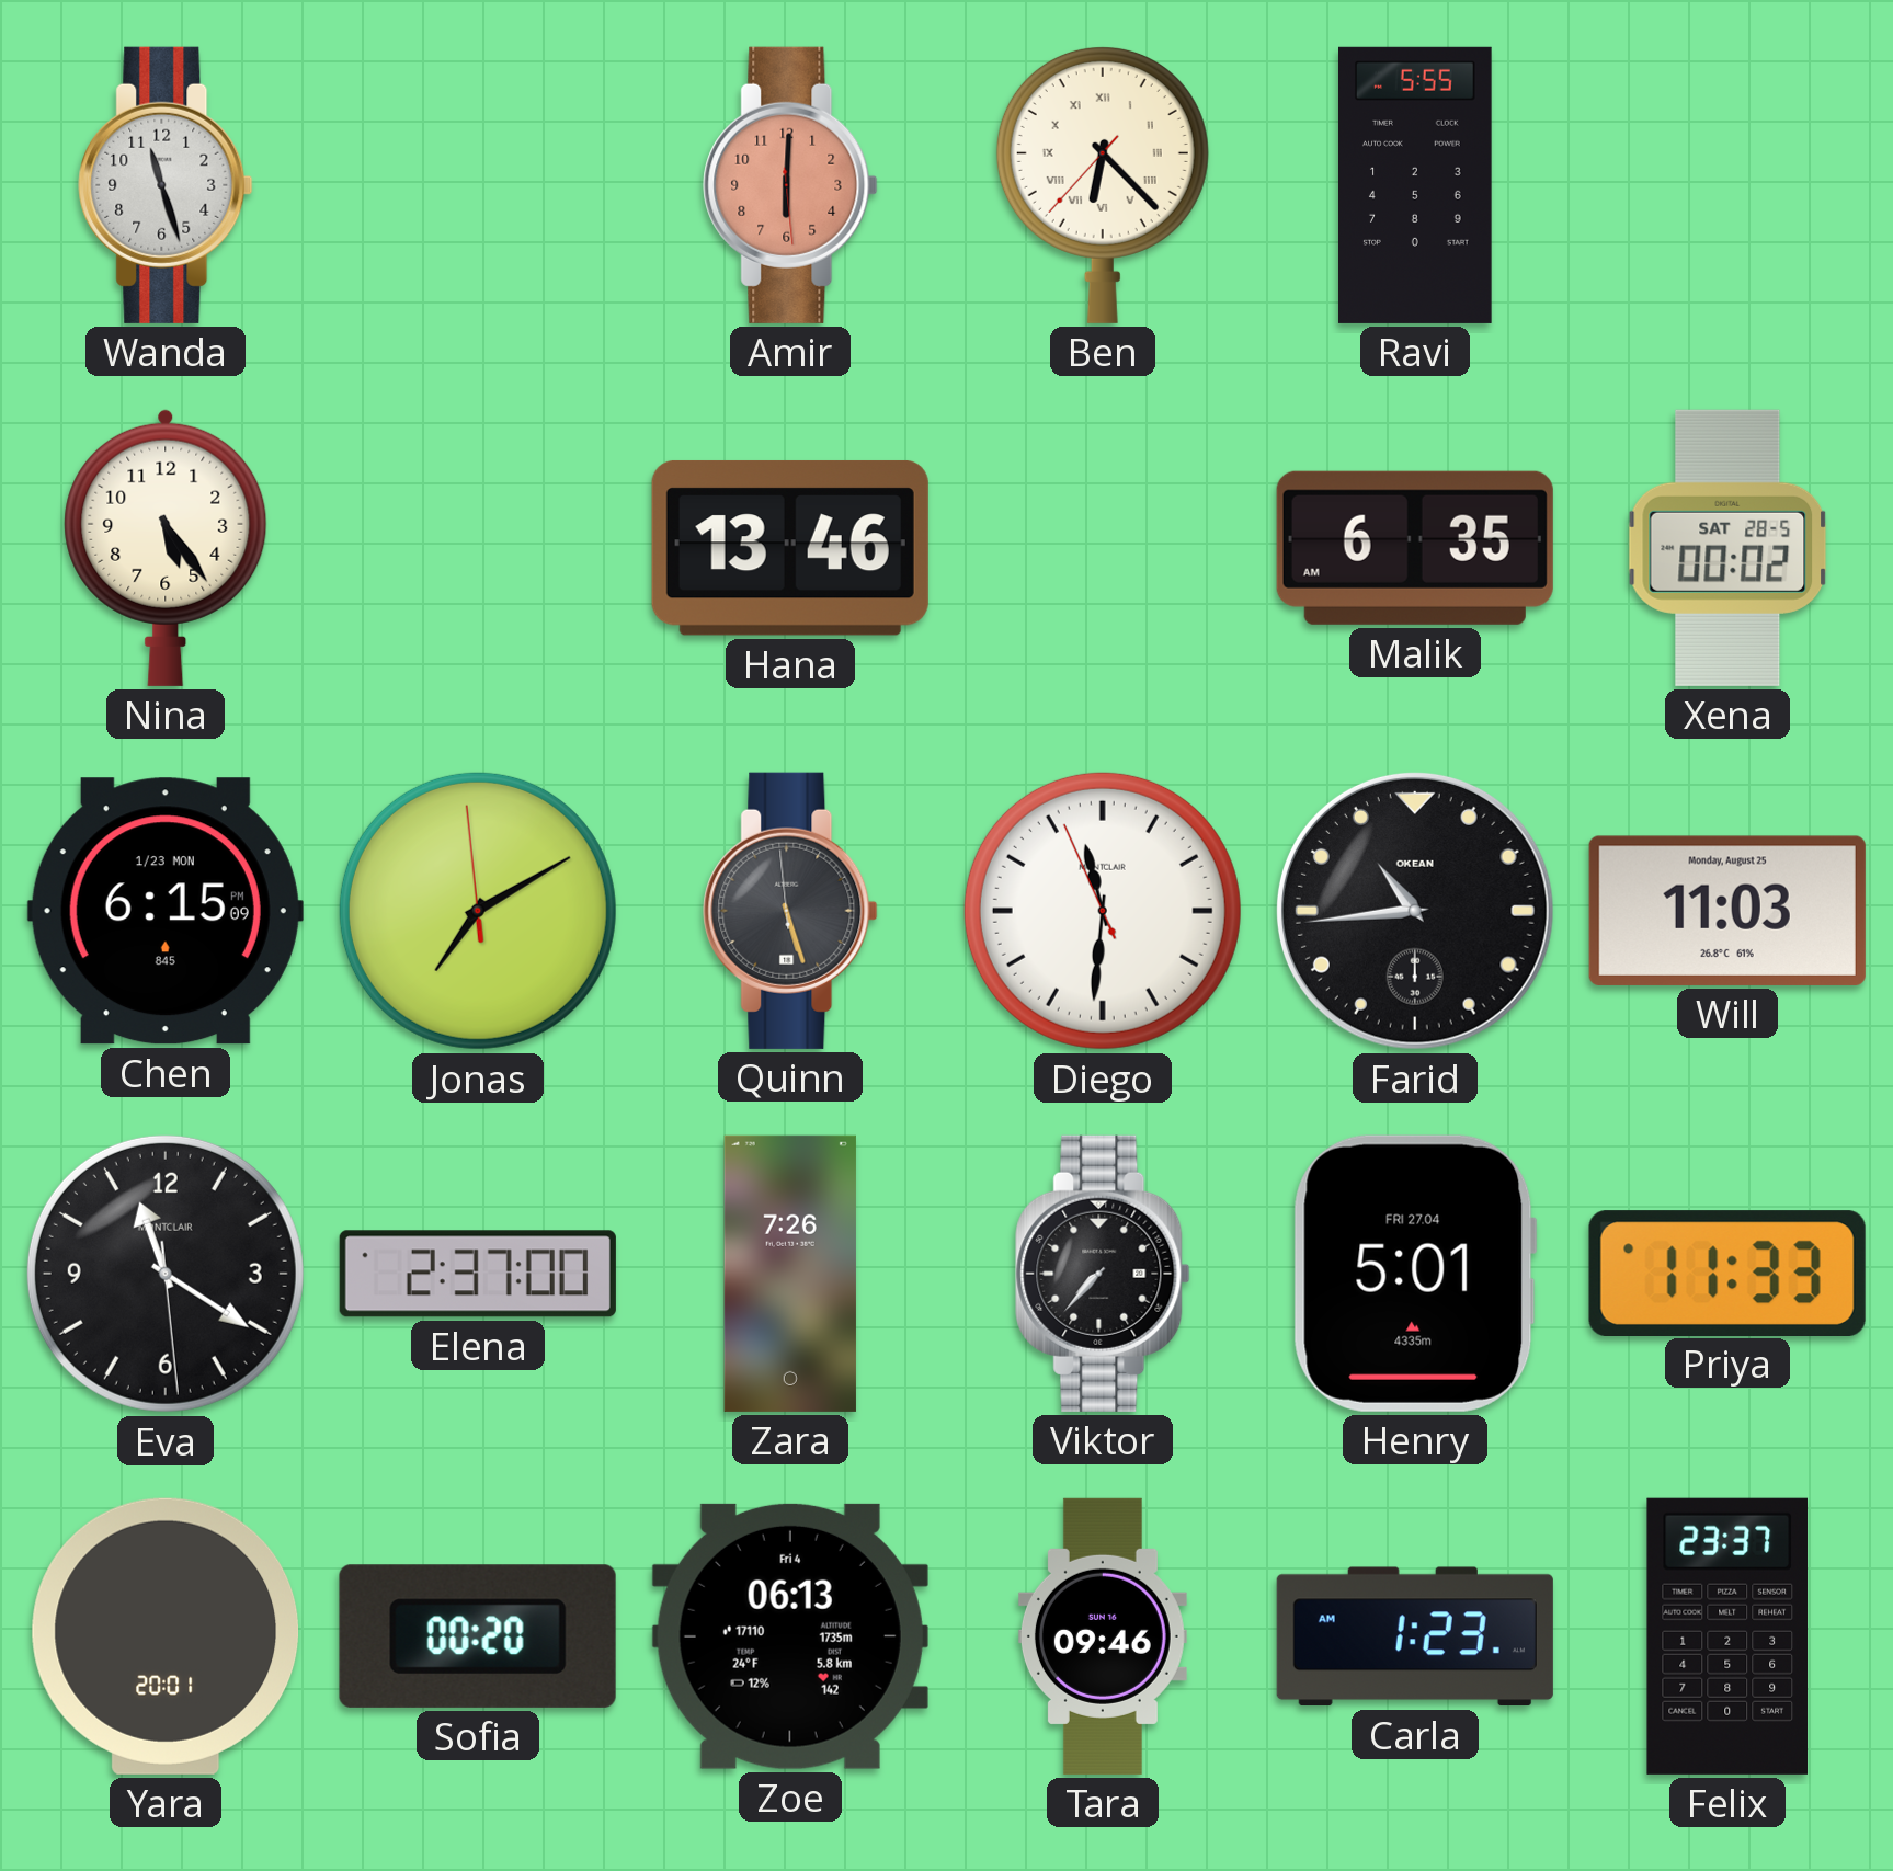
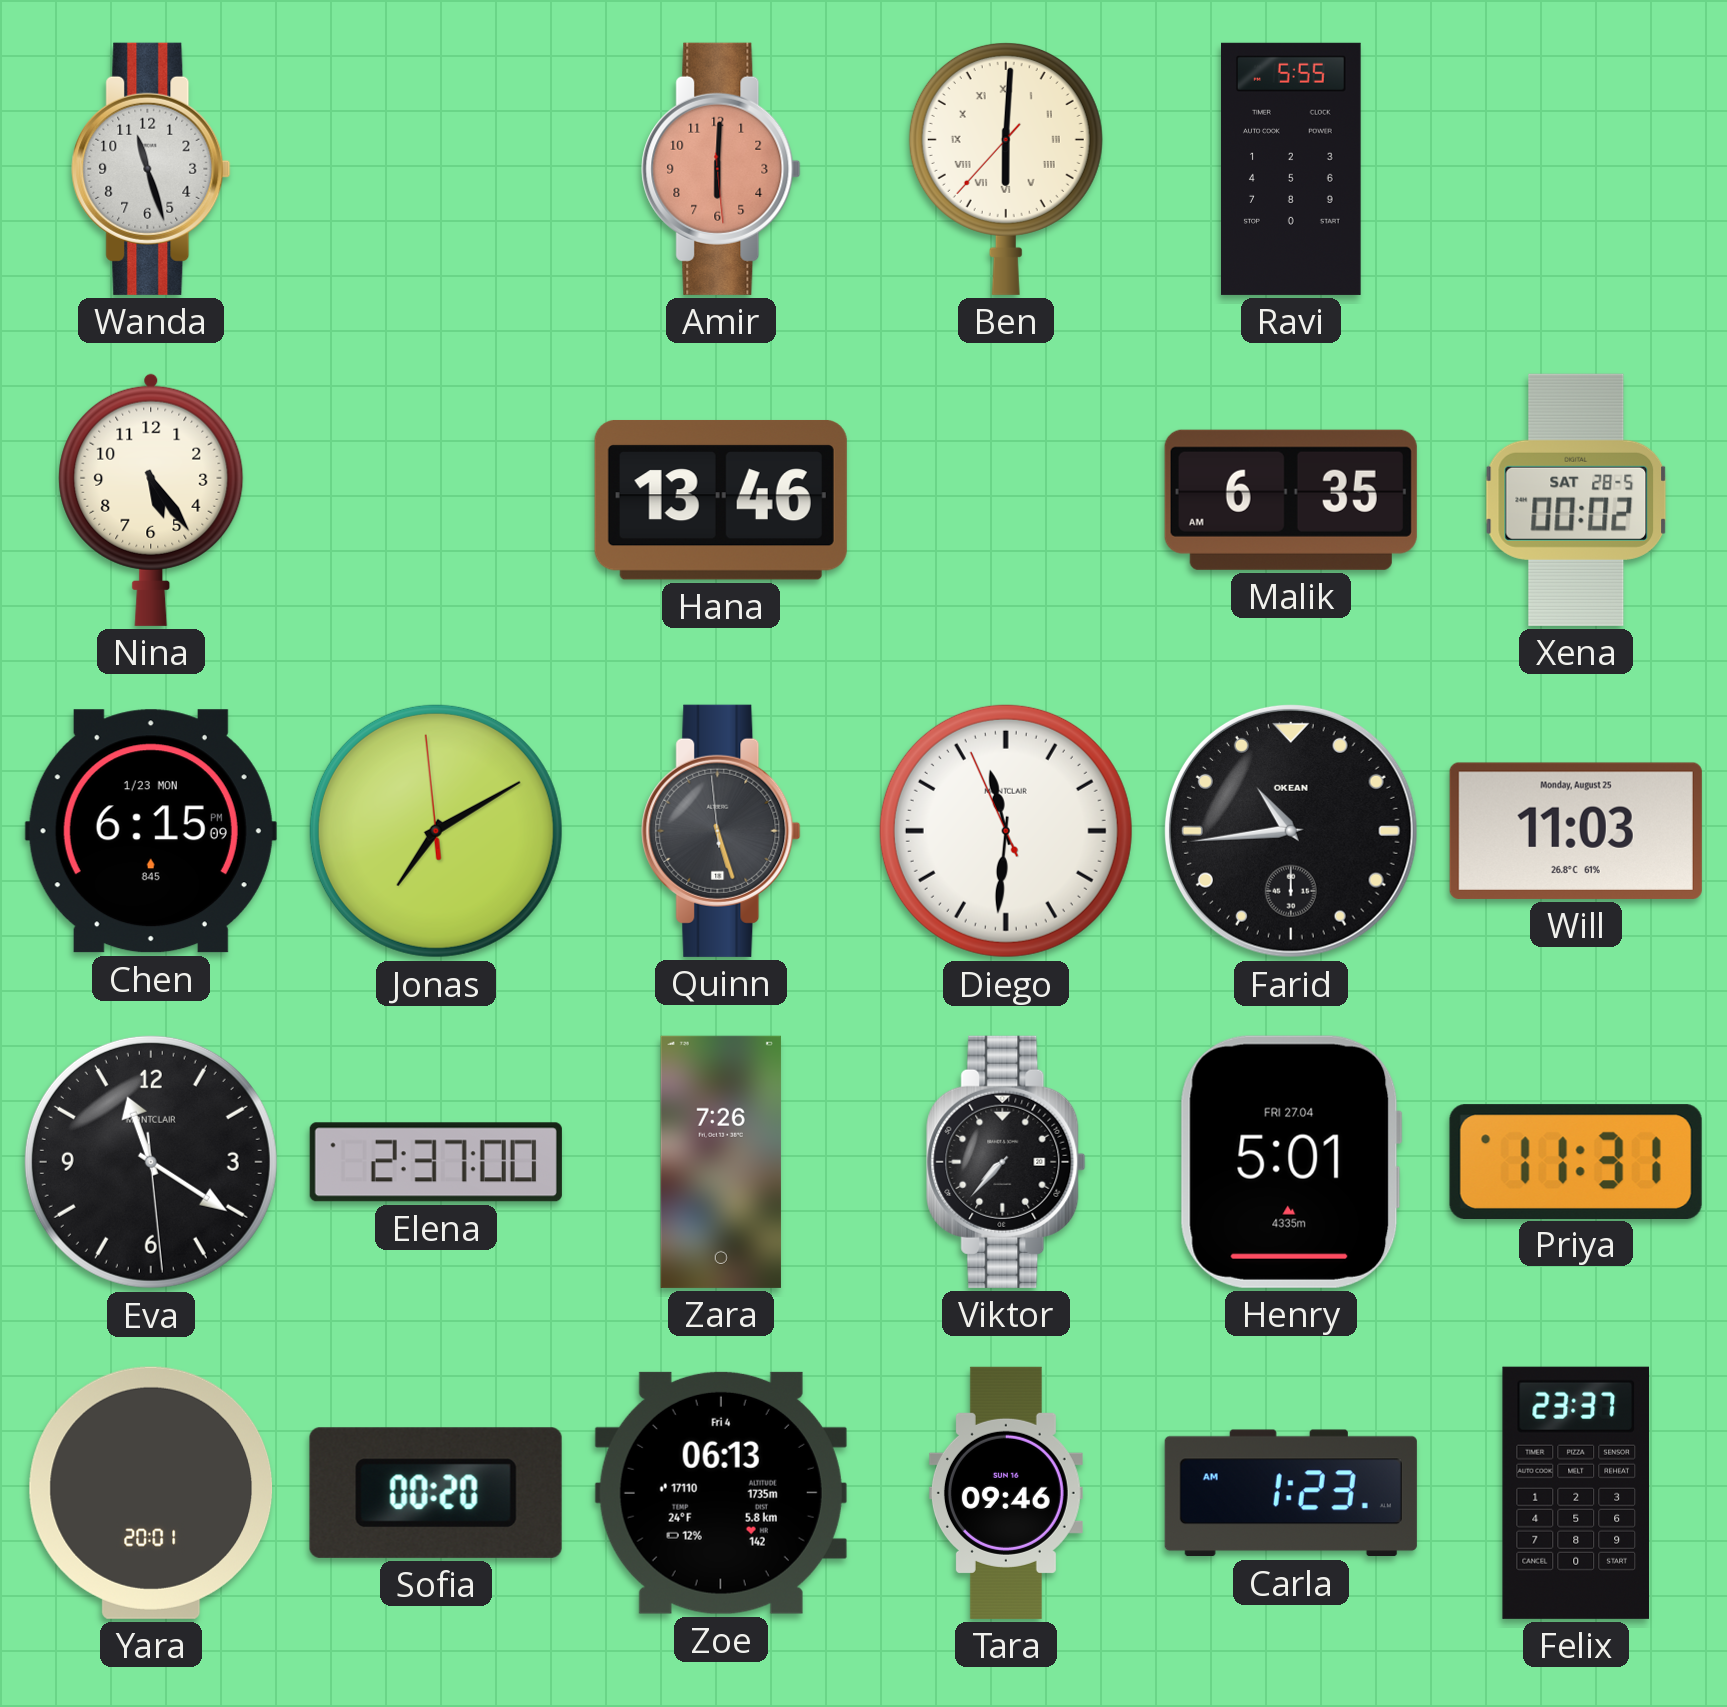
Ben: 6:22 -> 6:00
Priya: 11:33 -> 11:31
